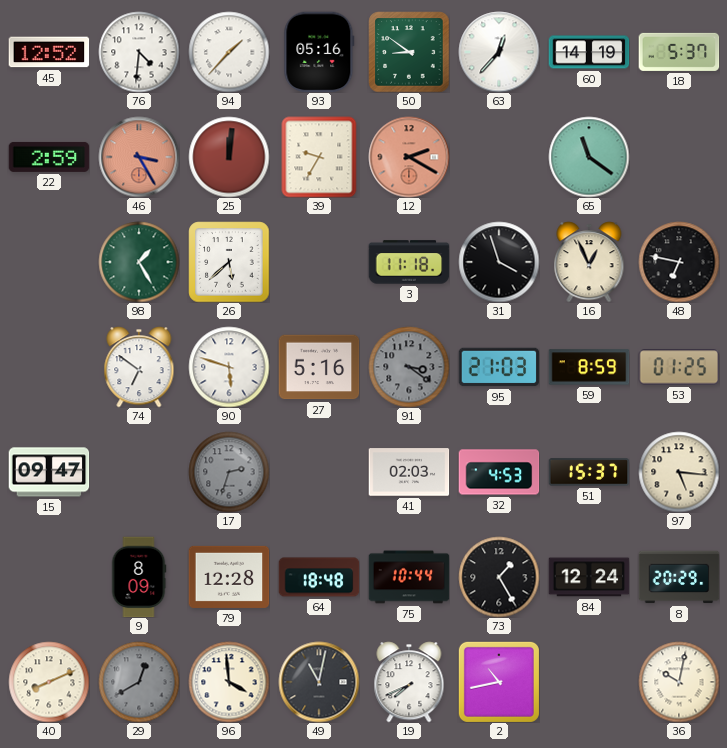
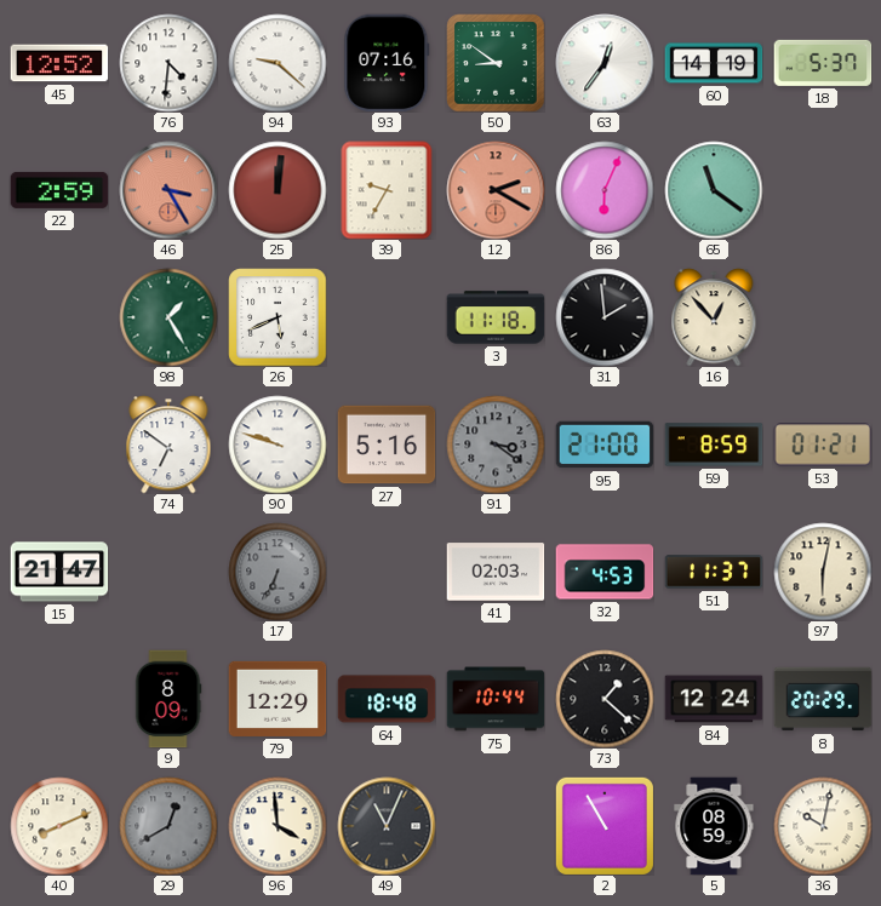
94: 1:37 -> 9:22
93: 05:16 -> 07:16
63: 12:37 -> 12:36
86: none -> 6:04
26: 5:38 -> 5:41
31: 3:57 -> 1:59
16: 12:56 -> 12:53
48: 6:47 -> none
90: 5:48 -> 9:48
95: 21:03 -> 21:00
53: 01:25 -> 01:21
15: 09:47 -> 21:47
17: 2:33 -> 6:34
51: 15:37 -> 11:37
97: 5:16 -> 6:02
79: 12:28 -> 12:29
73: 1:25 -> 1:22
49: 11:02 -> 11:04
19: 7:41 -> none
2: 10:43 -> 10:55
5: none -> 08:59
